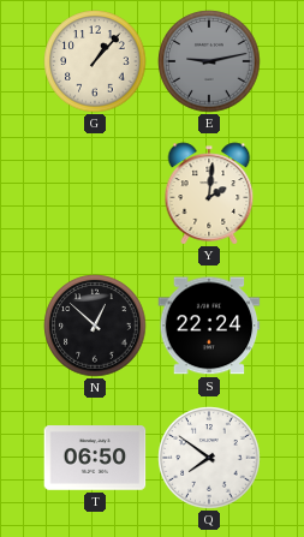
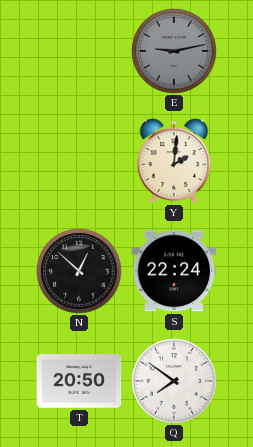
G: 1:07 -> none
T: 06:50 -> 20:50
